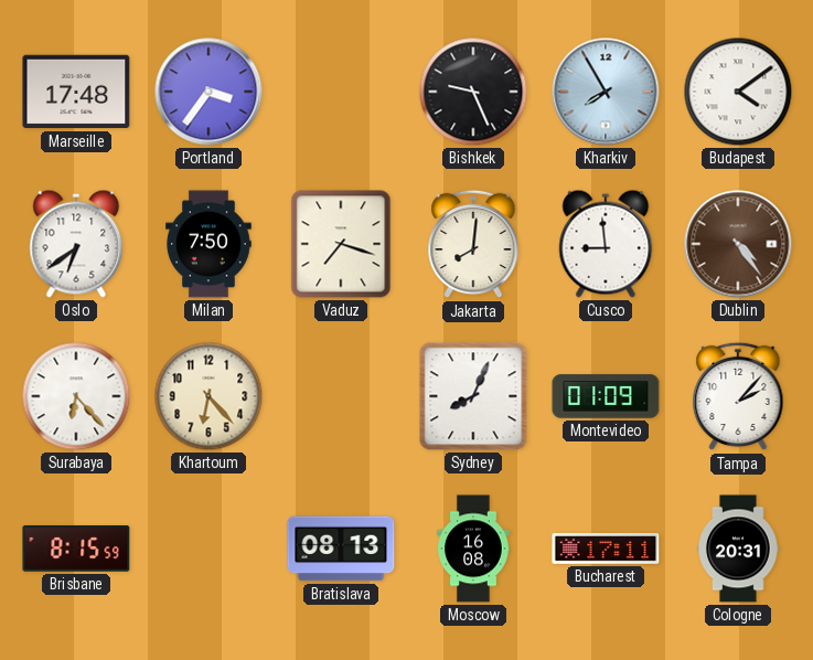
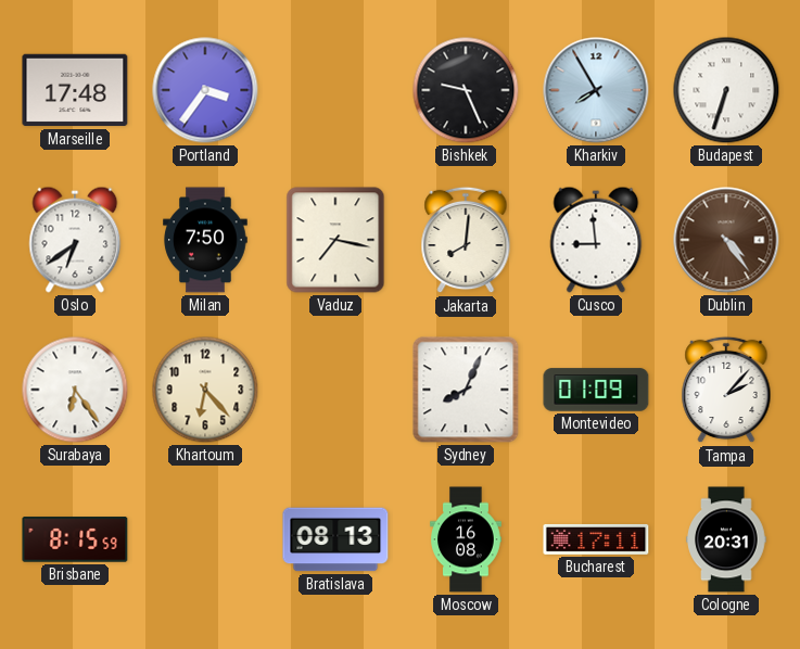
Budapest: 4:09 -> 6:33
Vaduz: 7:18 -> 7:17
Surabaya: 6:23 -> 6:24
